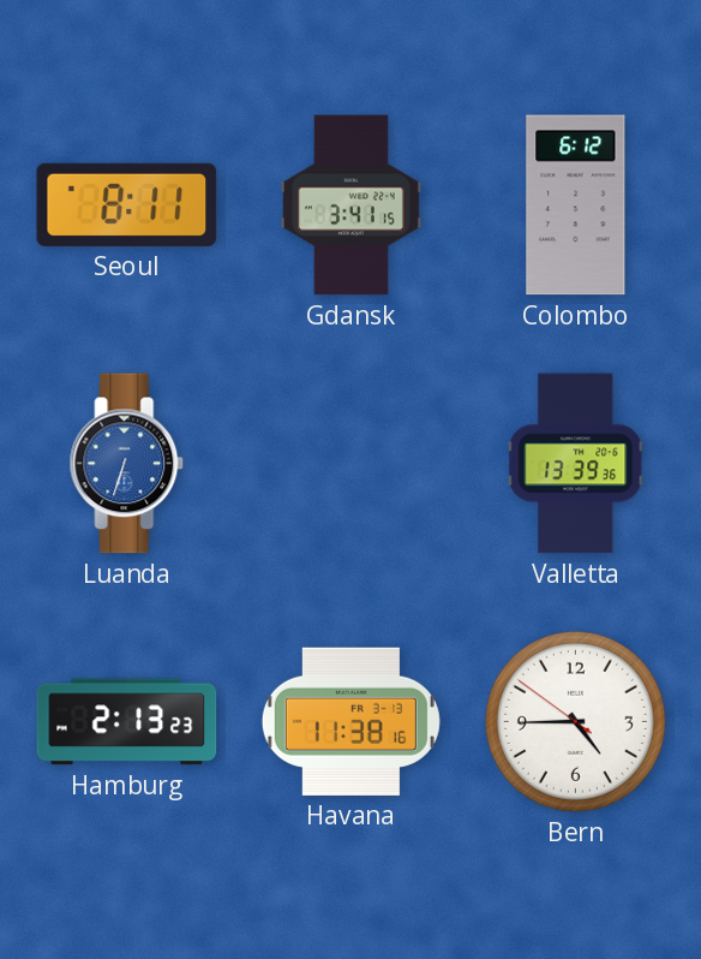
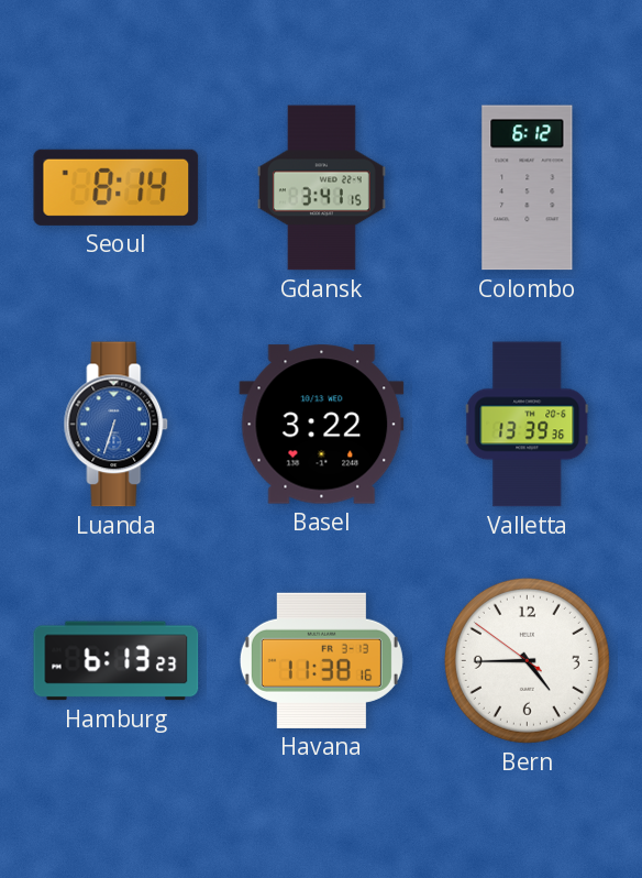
Seoul: 8:11 -> 8:14
Basel: none -> 3:22
Hamburg: 2:13 -> 6:13
